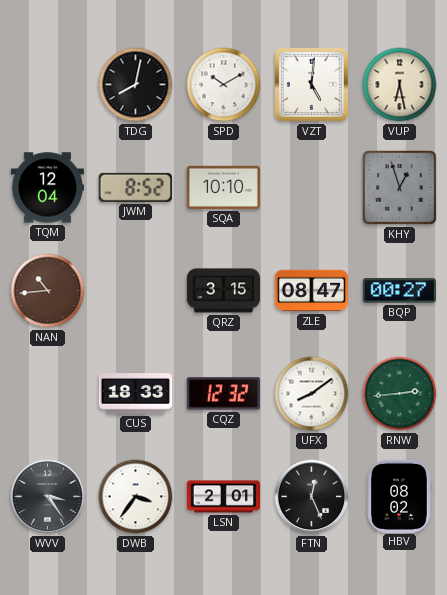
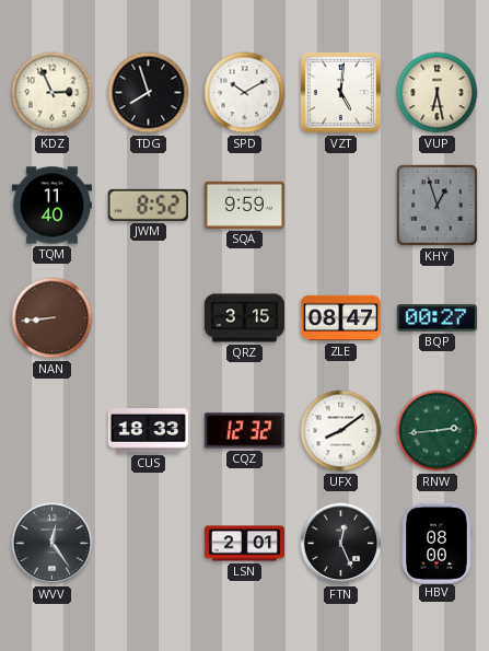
KDZ: none -> 2:56
TDG: 8:02 -> 7:57
TQM: 12:04 -> 11:40
SQA: 10:10 -> 9:59
NAN: 10:44 -> 8:44
WVV: 3:24 -> 12:24
DWB: 3:36 -> none
HBV: 08:02 -> 08:00
